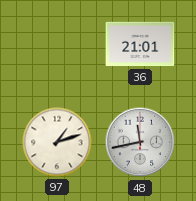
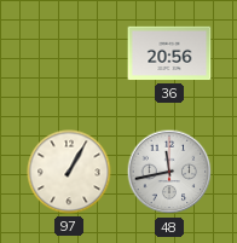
36: 21:01 -> 20:56
97: 1:12 -> 1:05
